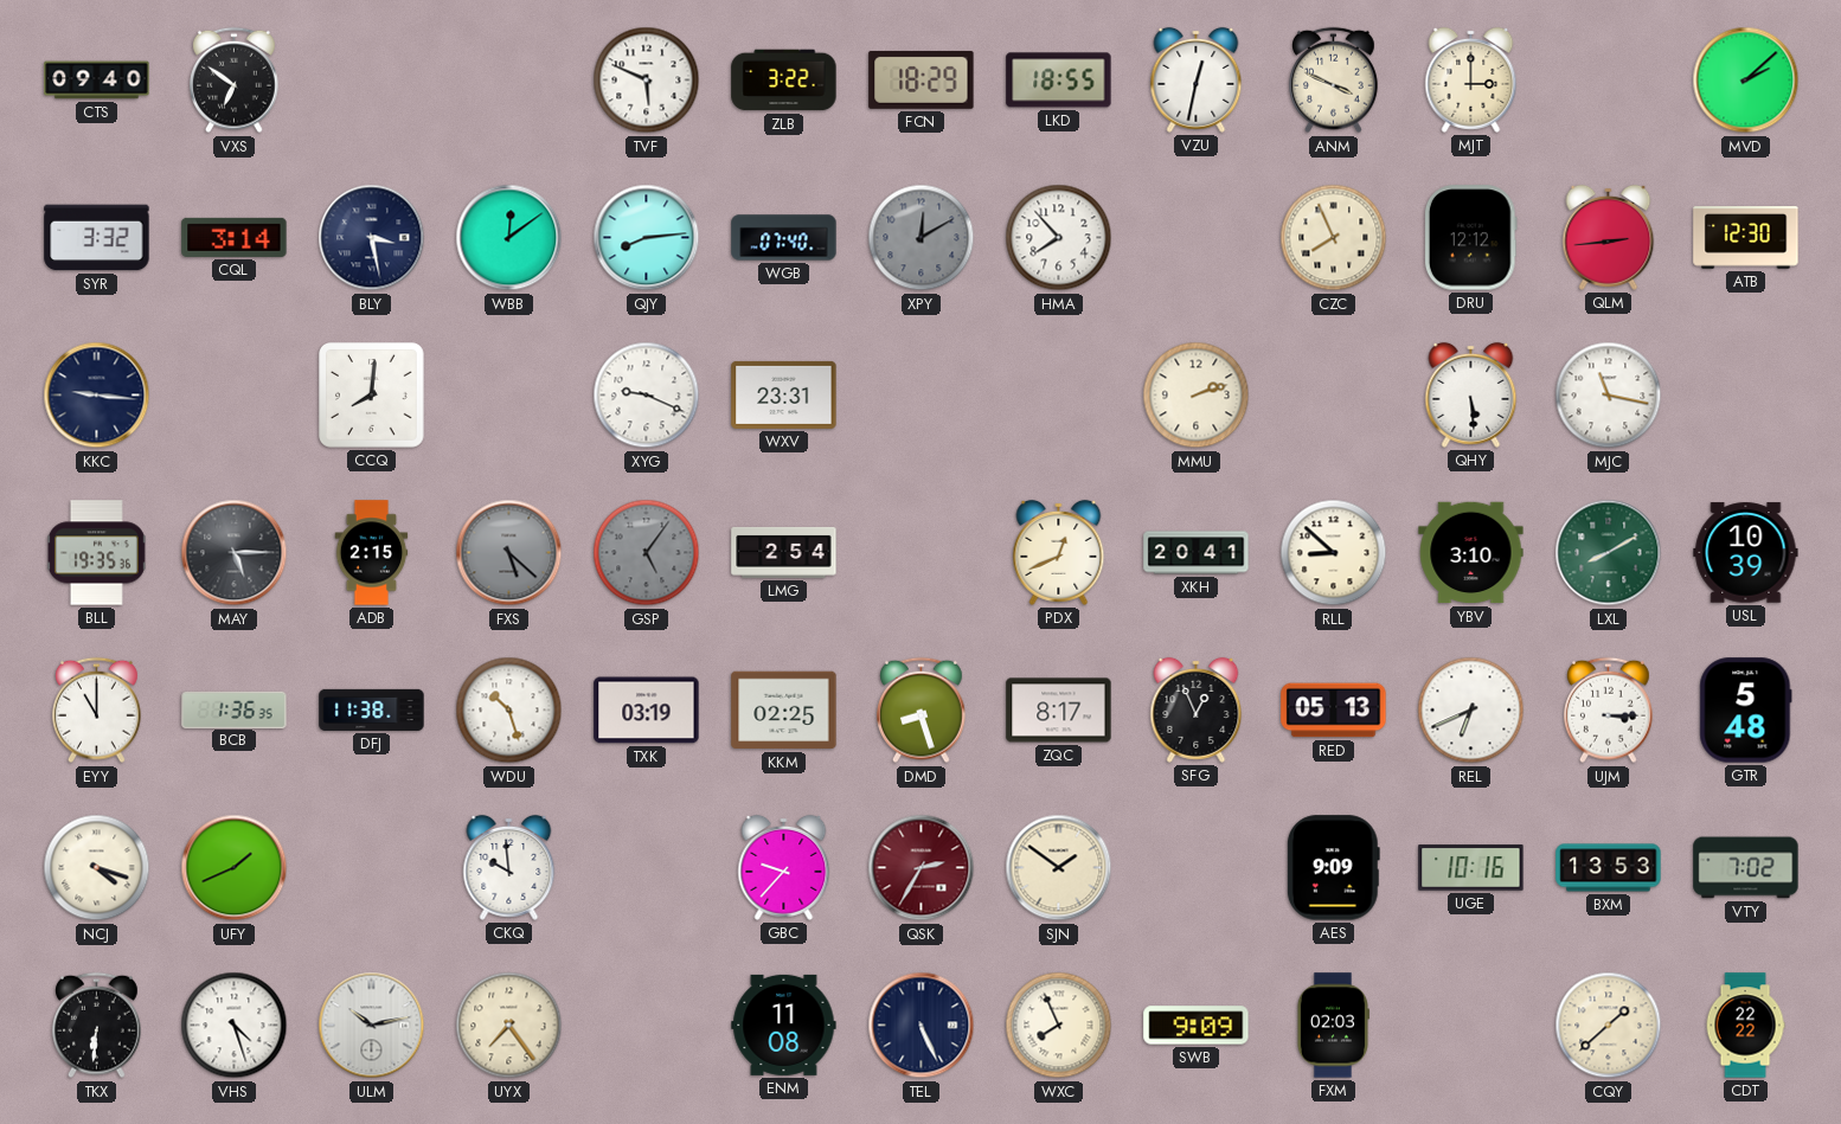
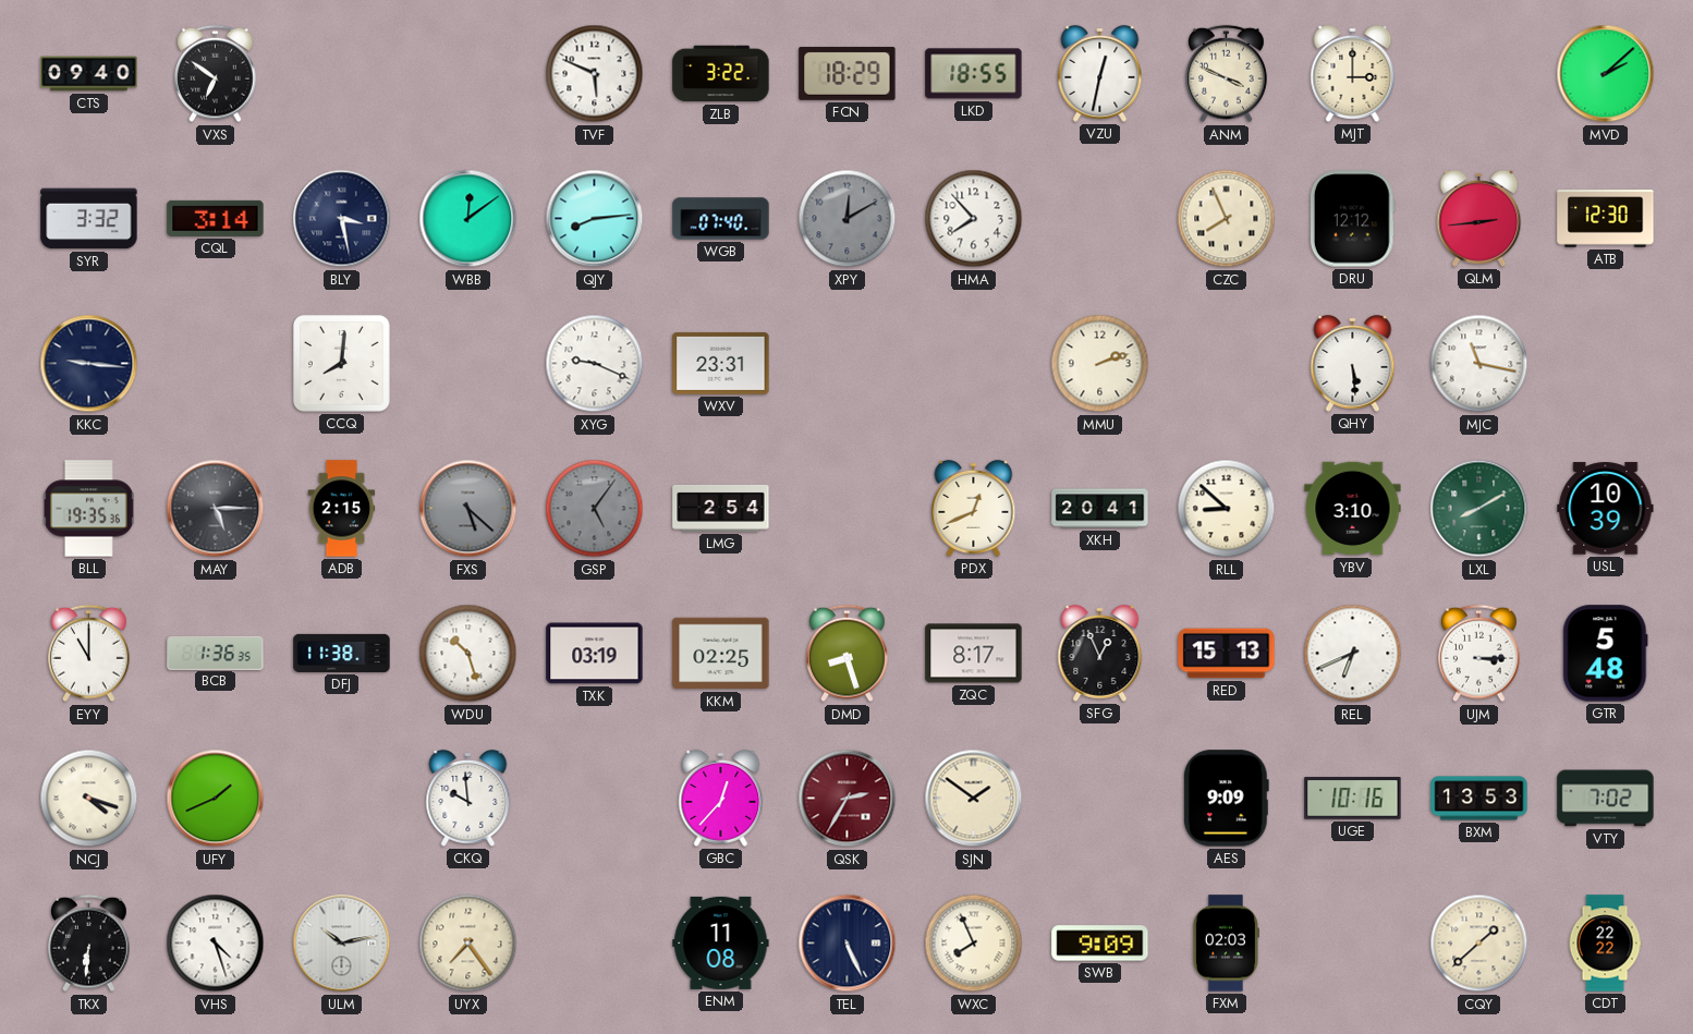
RED: 05:13 -> 15:13
GBC: 9:37 -> 12:37
